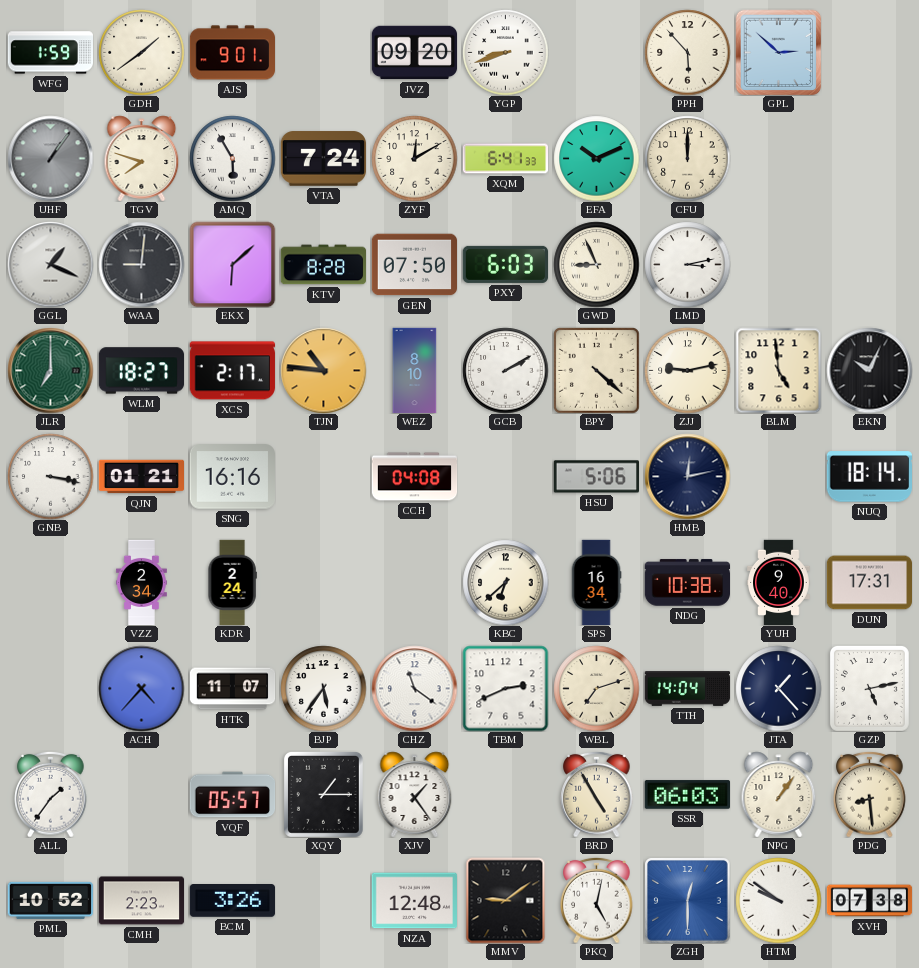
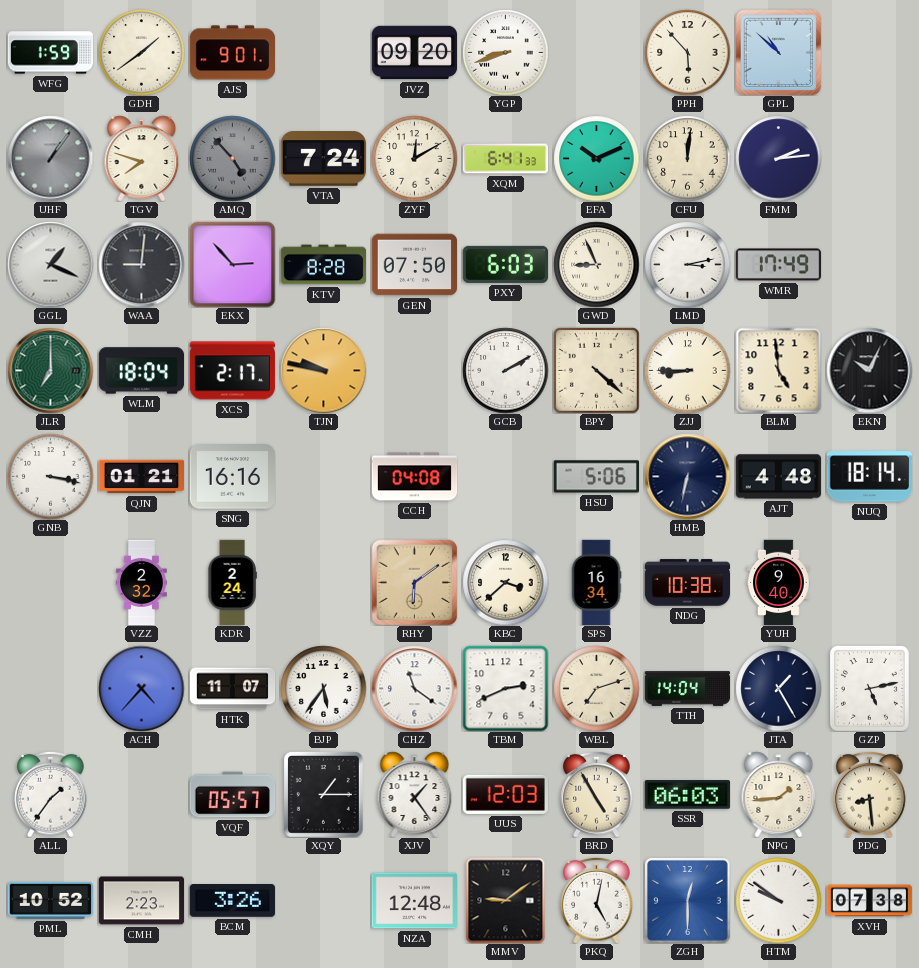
GPL: 2:52 -> 10:52
AMQ: 5:55 -> 4:53
AMQ dial: white -> grey
CFU: 12:00 -> 12:01
FMM: none -> 2:14
EKX: 6:08 -> 2:53
WMR: none -> 17:49
WLM: 18:27 -> 18:04
TJN: 10:46 -> 9:47
WEZ: 8:10 -> none
ZJJ: 9:13 -> 8:45
HMB: 12:13 -> 6:32
AJT: none -> 4:48
VZZ: 2:34 -> 2:32
RHY: none -> 6:09
KBC: 6:38 -> 3:38
DUN: 17:31 -> none
JTA: 1:23 -> 1:25
UUS: none -> 12:03
NPG: 1:06 -> 1:44
